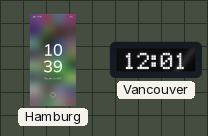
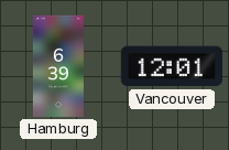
Hamburg: 10:39 -> 6:39
